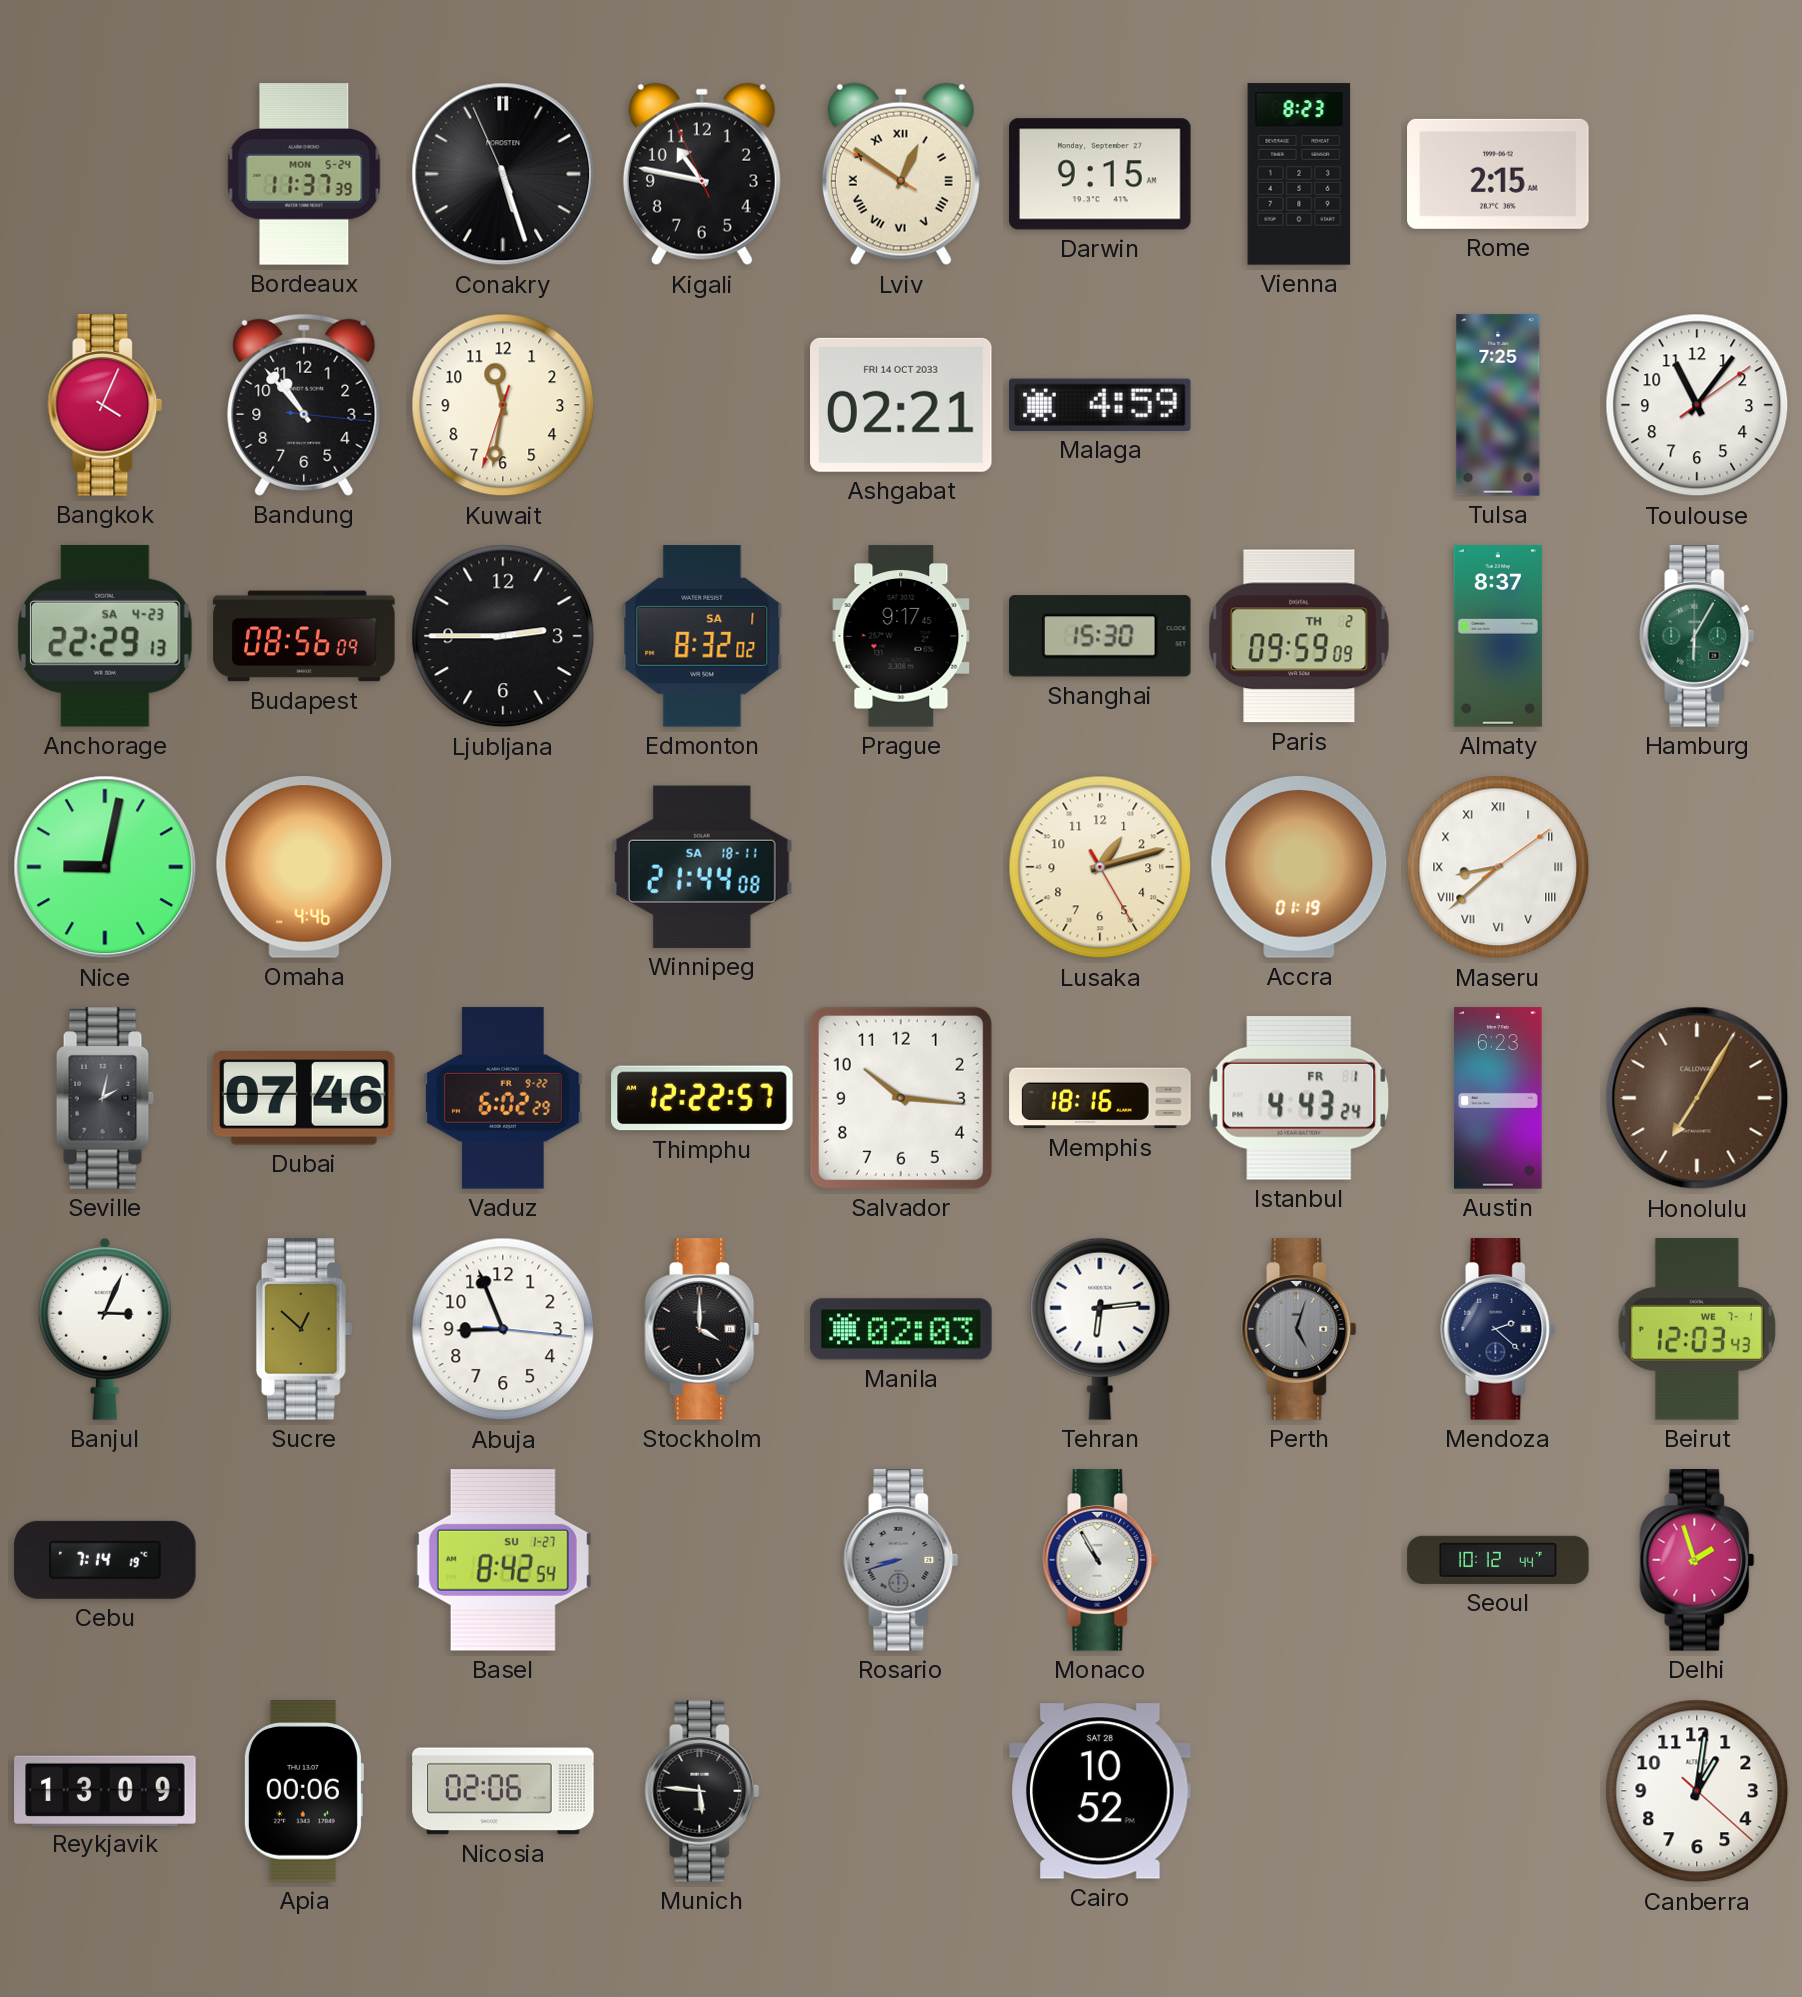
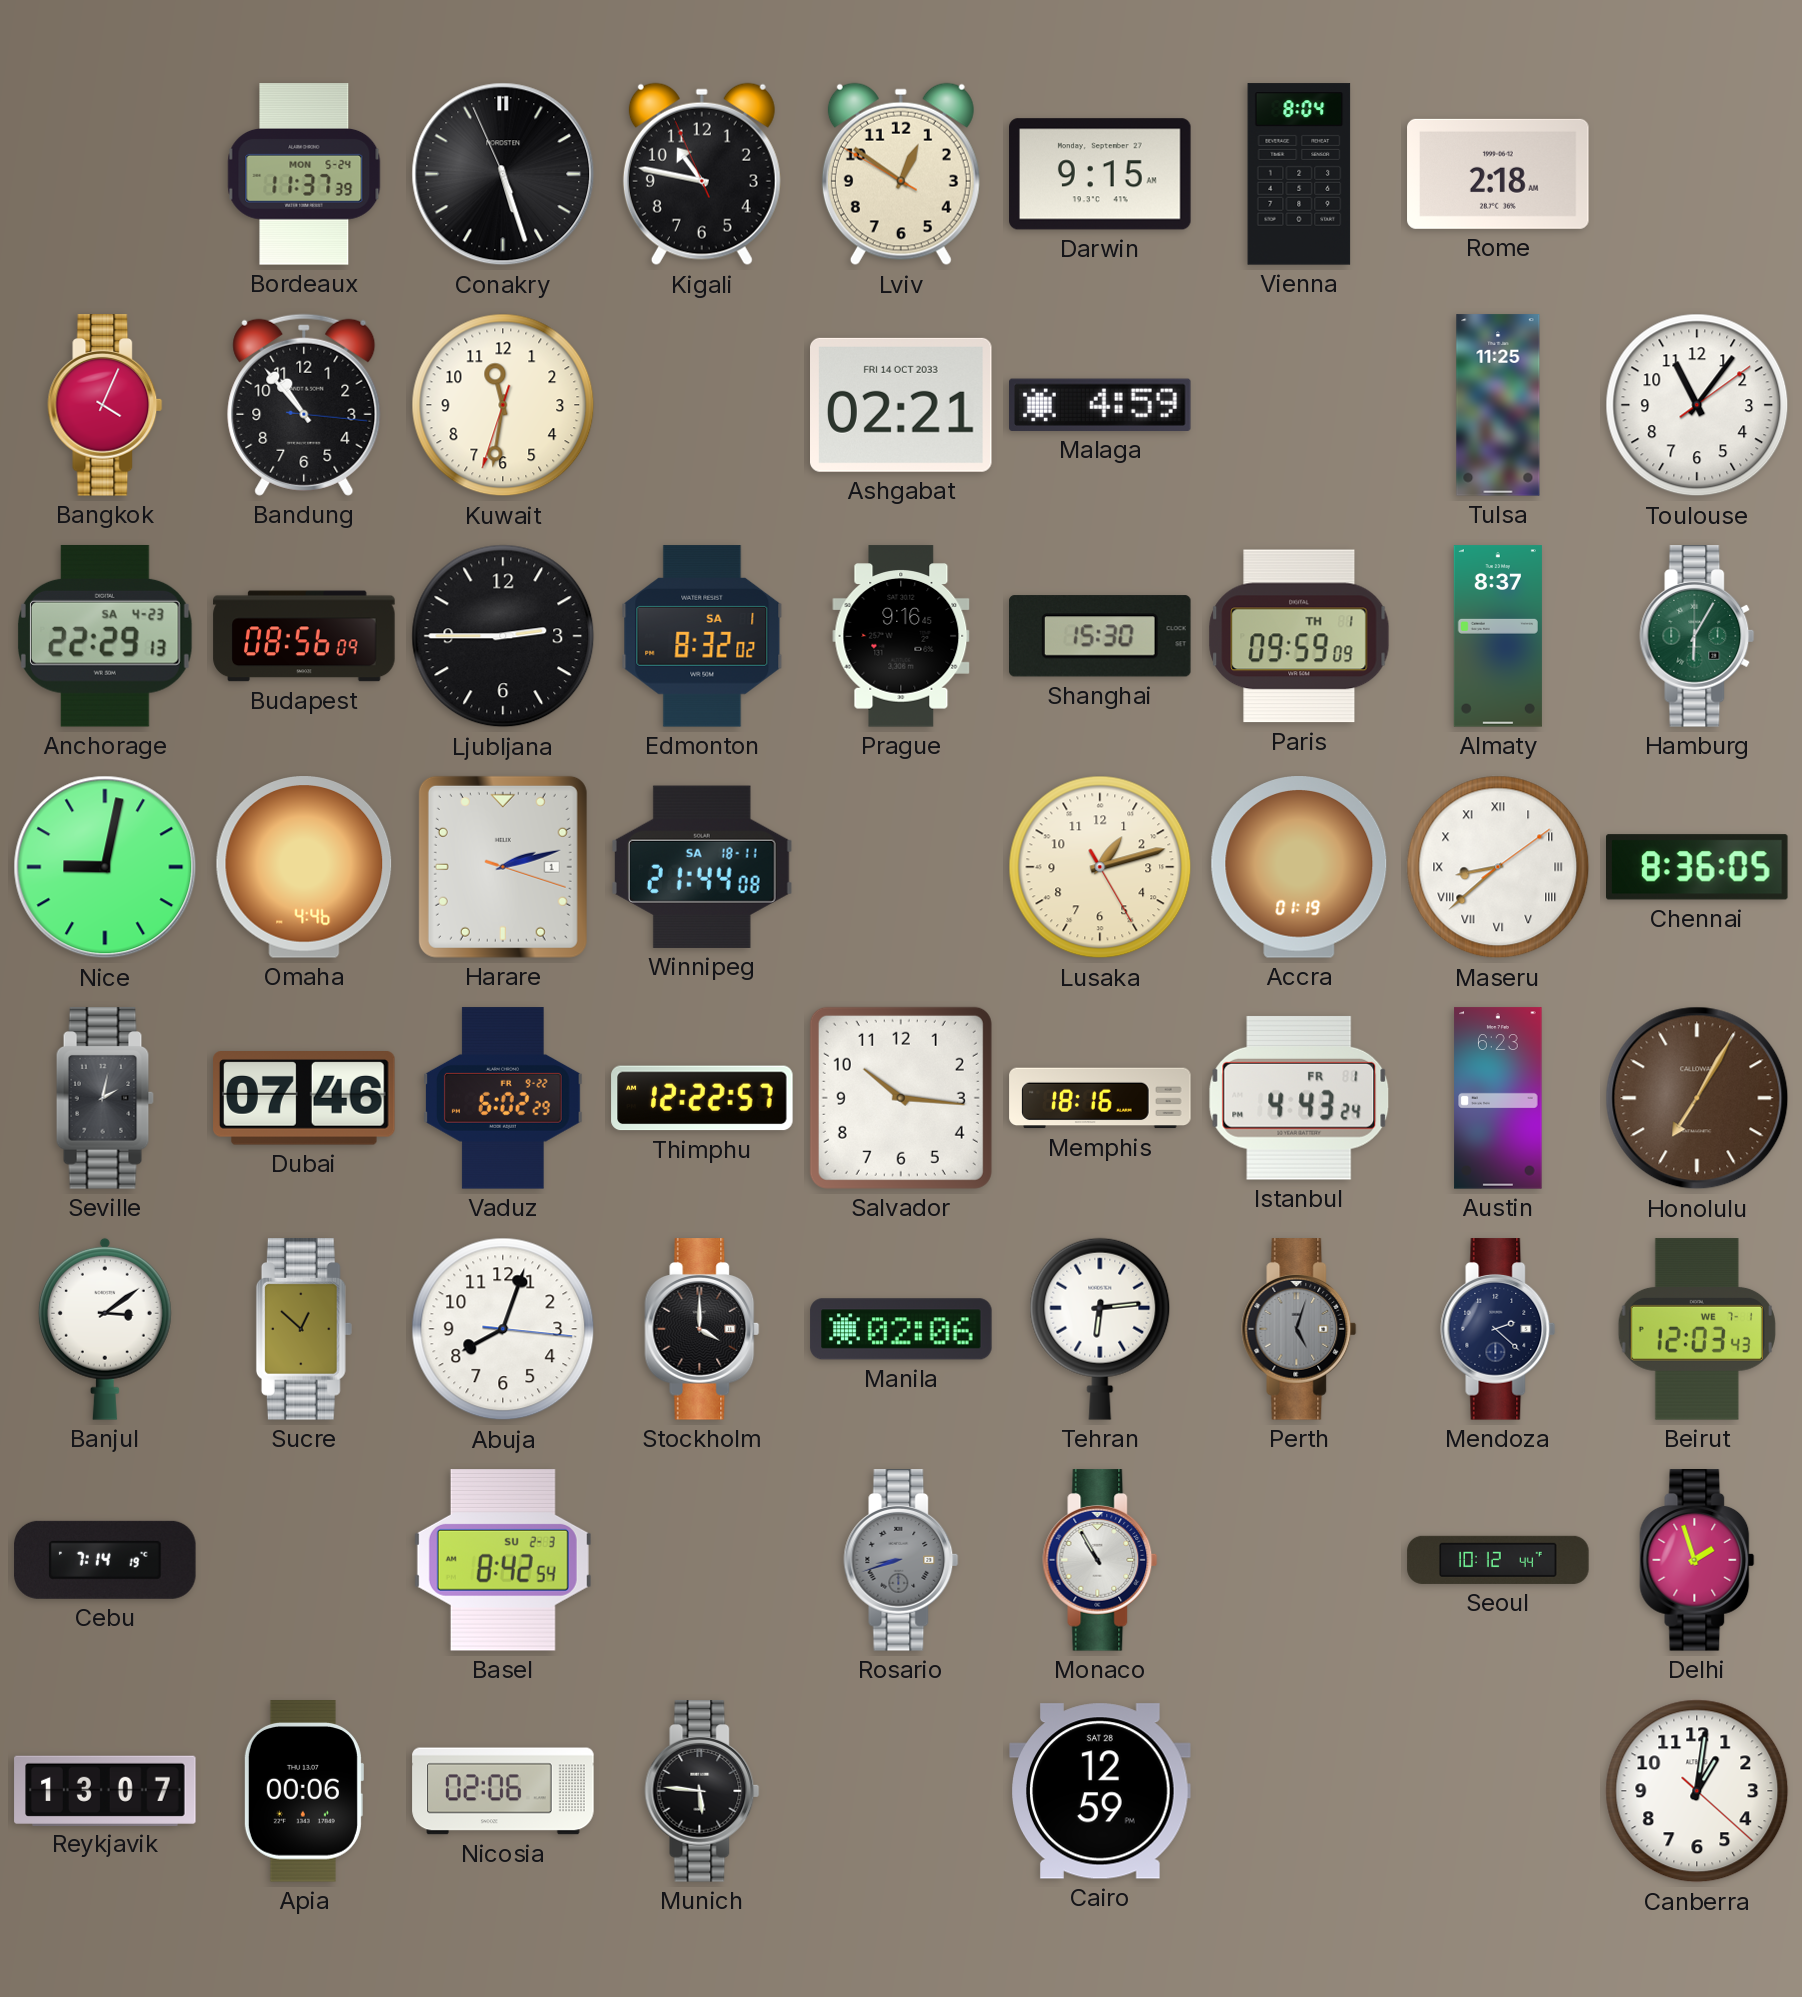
Lviv numerals: Roman -> Arabic
Vienna: 8:23 -> 8:04
Rome: 2:15 -> 2:18
Tulsa: 7:25 -> 11:25
Prague: 9:17 -> 9:16
Paris date: TH 2 -> TH 1
Harare: none -> 2:12
Chennai: none -> 8:36
Banjul: 3:04 -> 3:09
Abuja: 8:56 -> 8:03
Manila: 02:03 -> 02:06
Basel date: SU 1-27 -> SU 2-3
Reykjavik: 13:09 -> 13:07
Cairo: 10:52 -> 12:59
